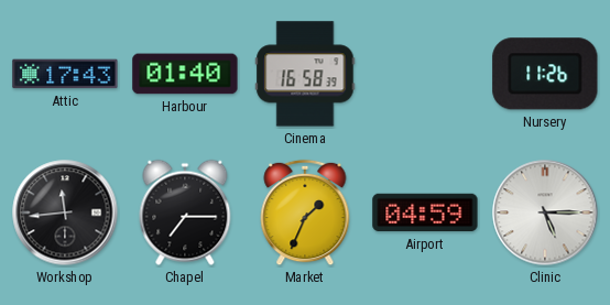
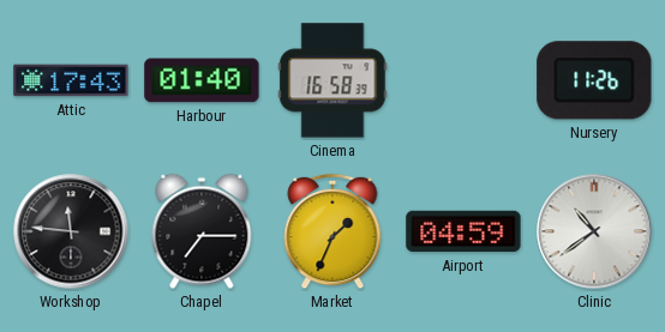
Workshop: 11:44 -> 11:46
Clinic: 5:15 -> 10:39
